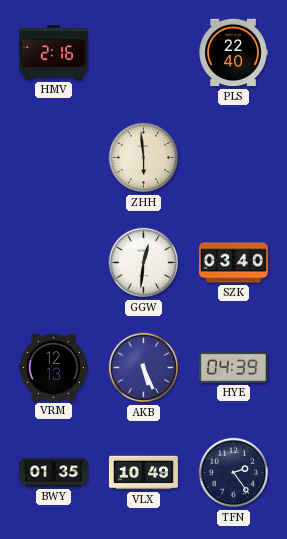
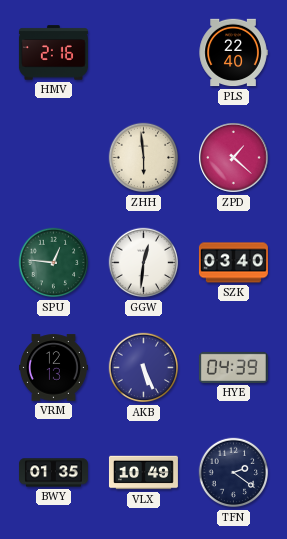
ZPD: none -> 1:22
SPU: none -> 12:46
TFN: 2:24 -> 2:21
